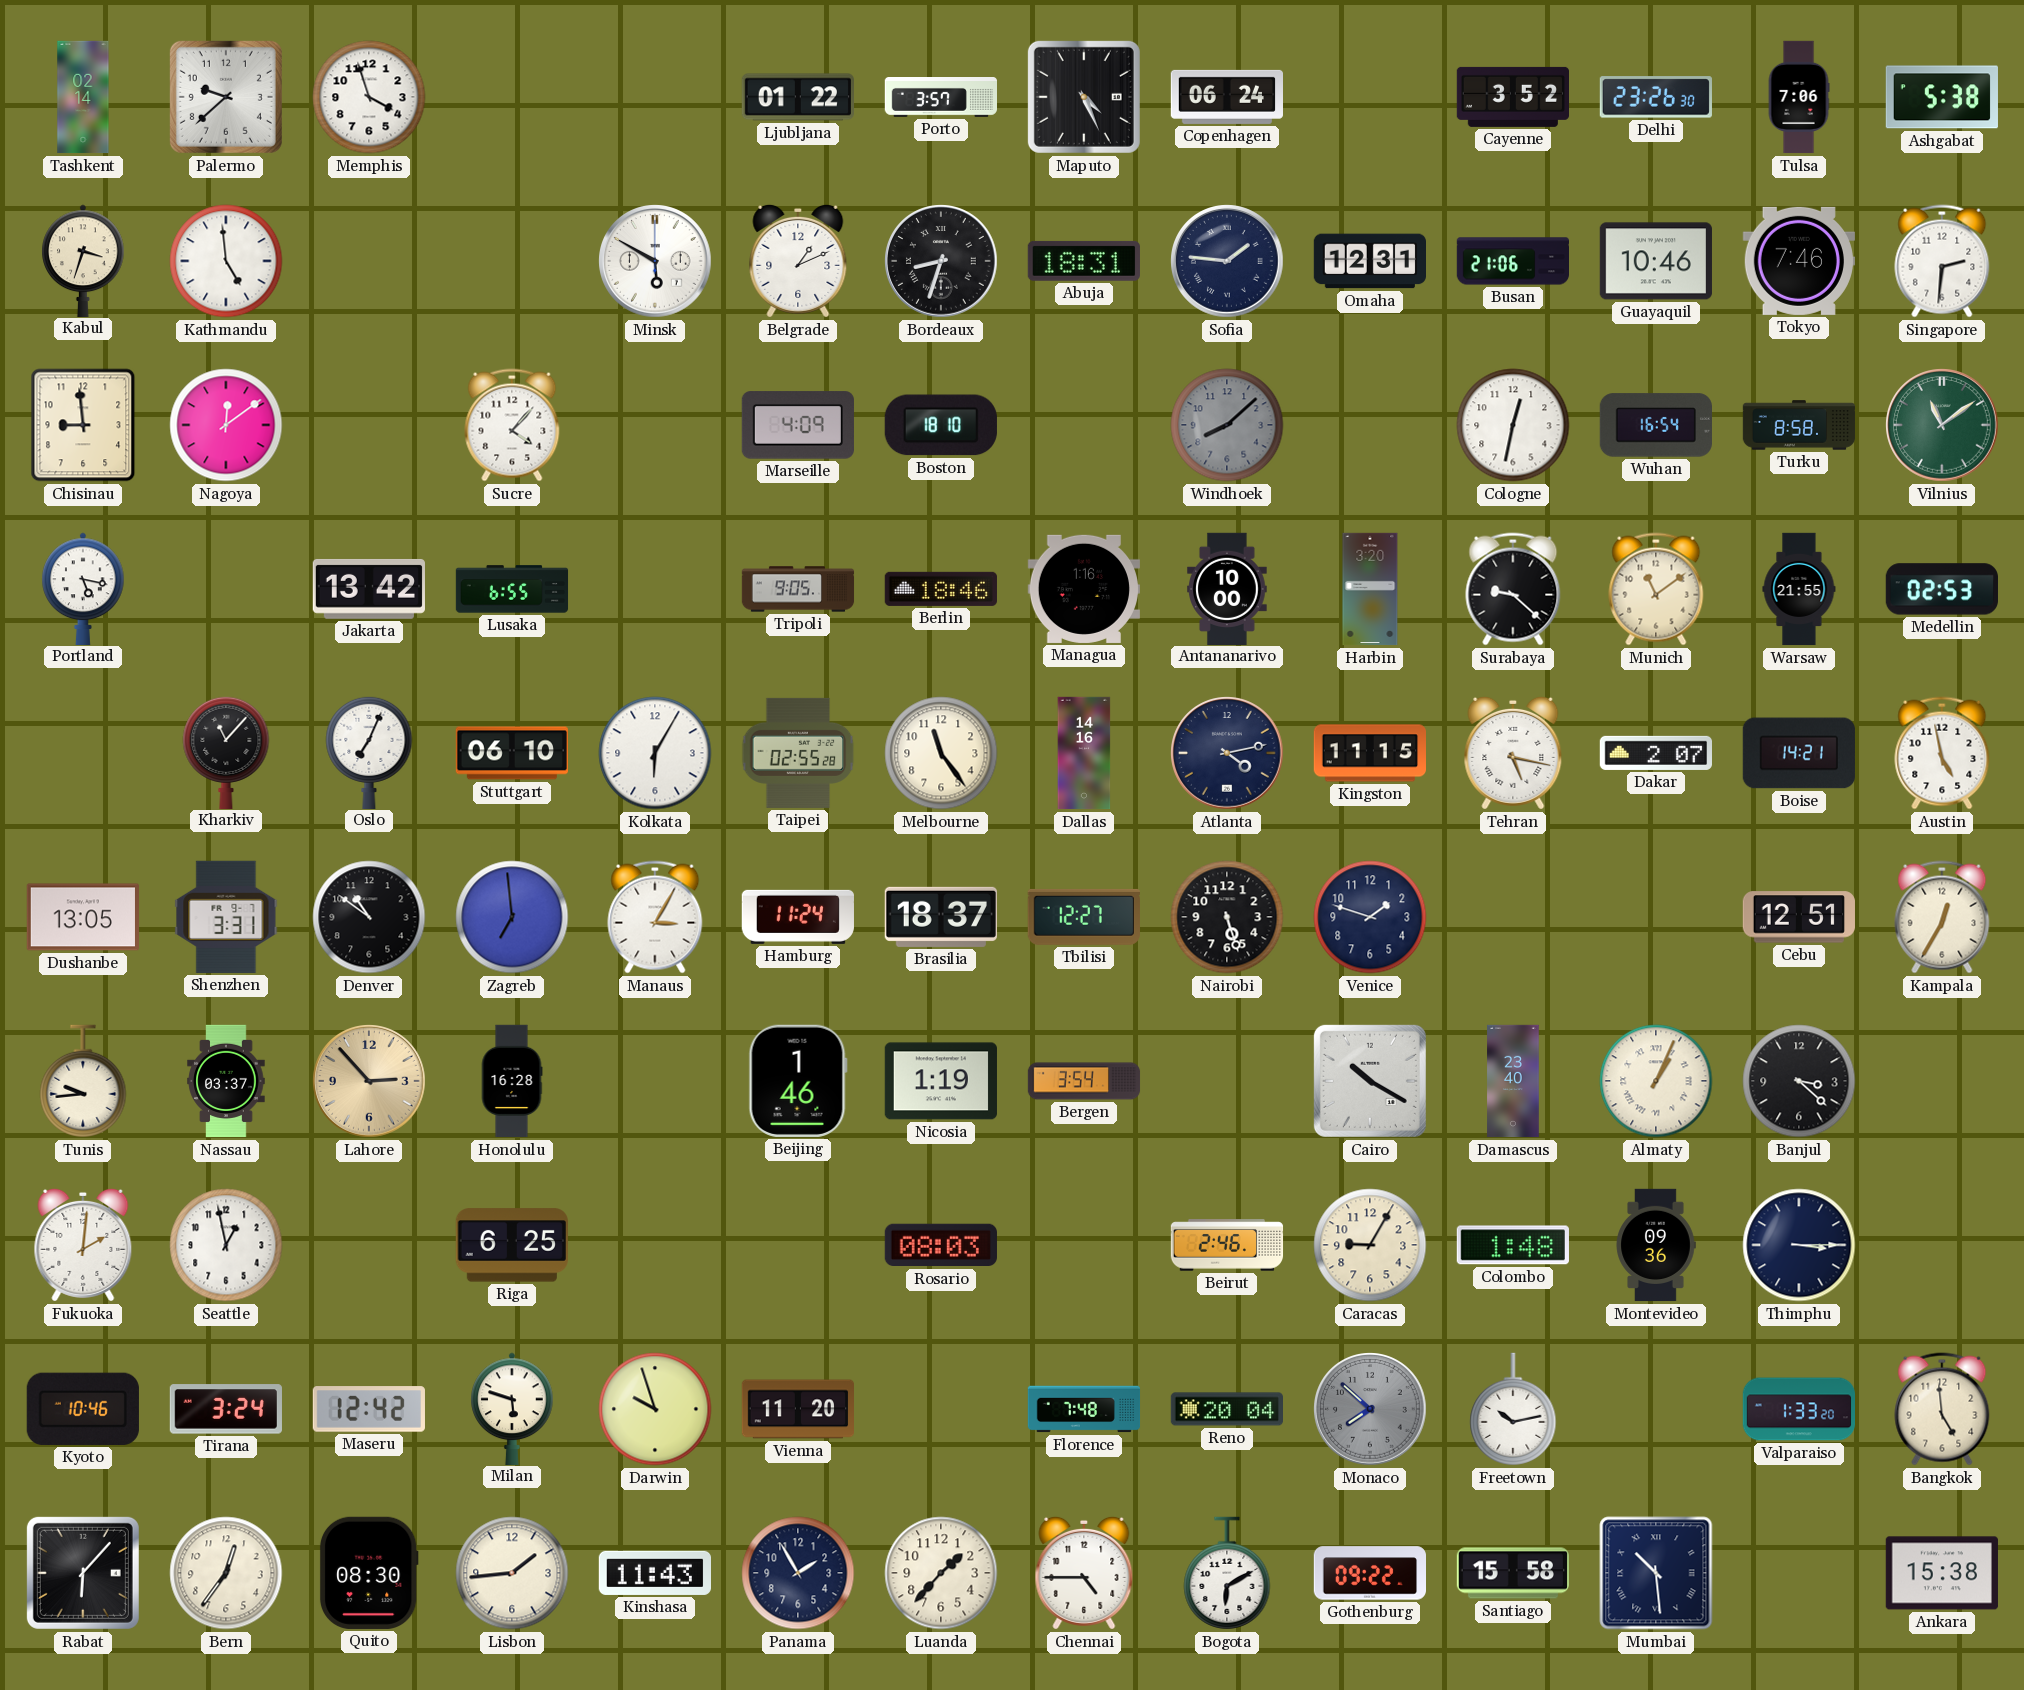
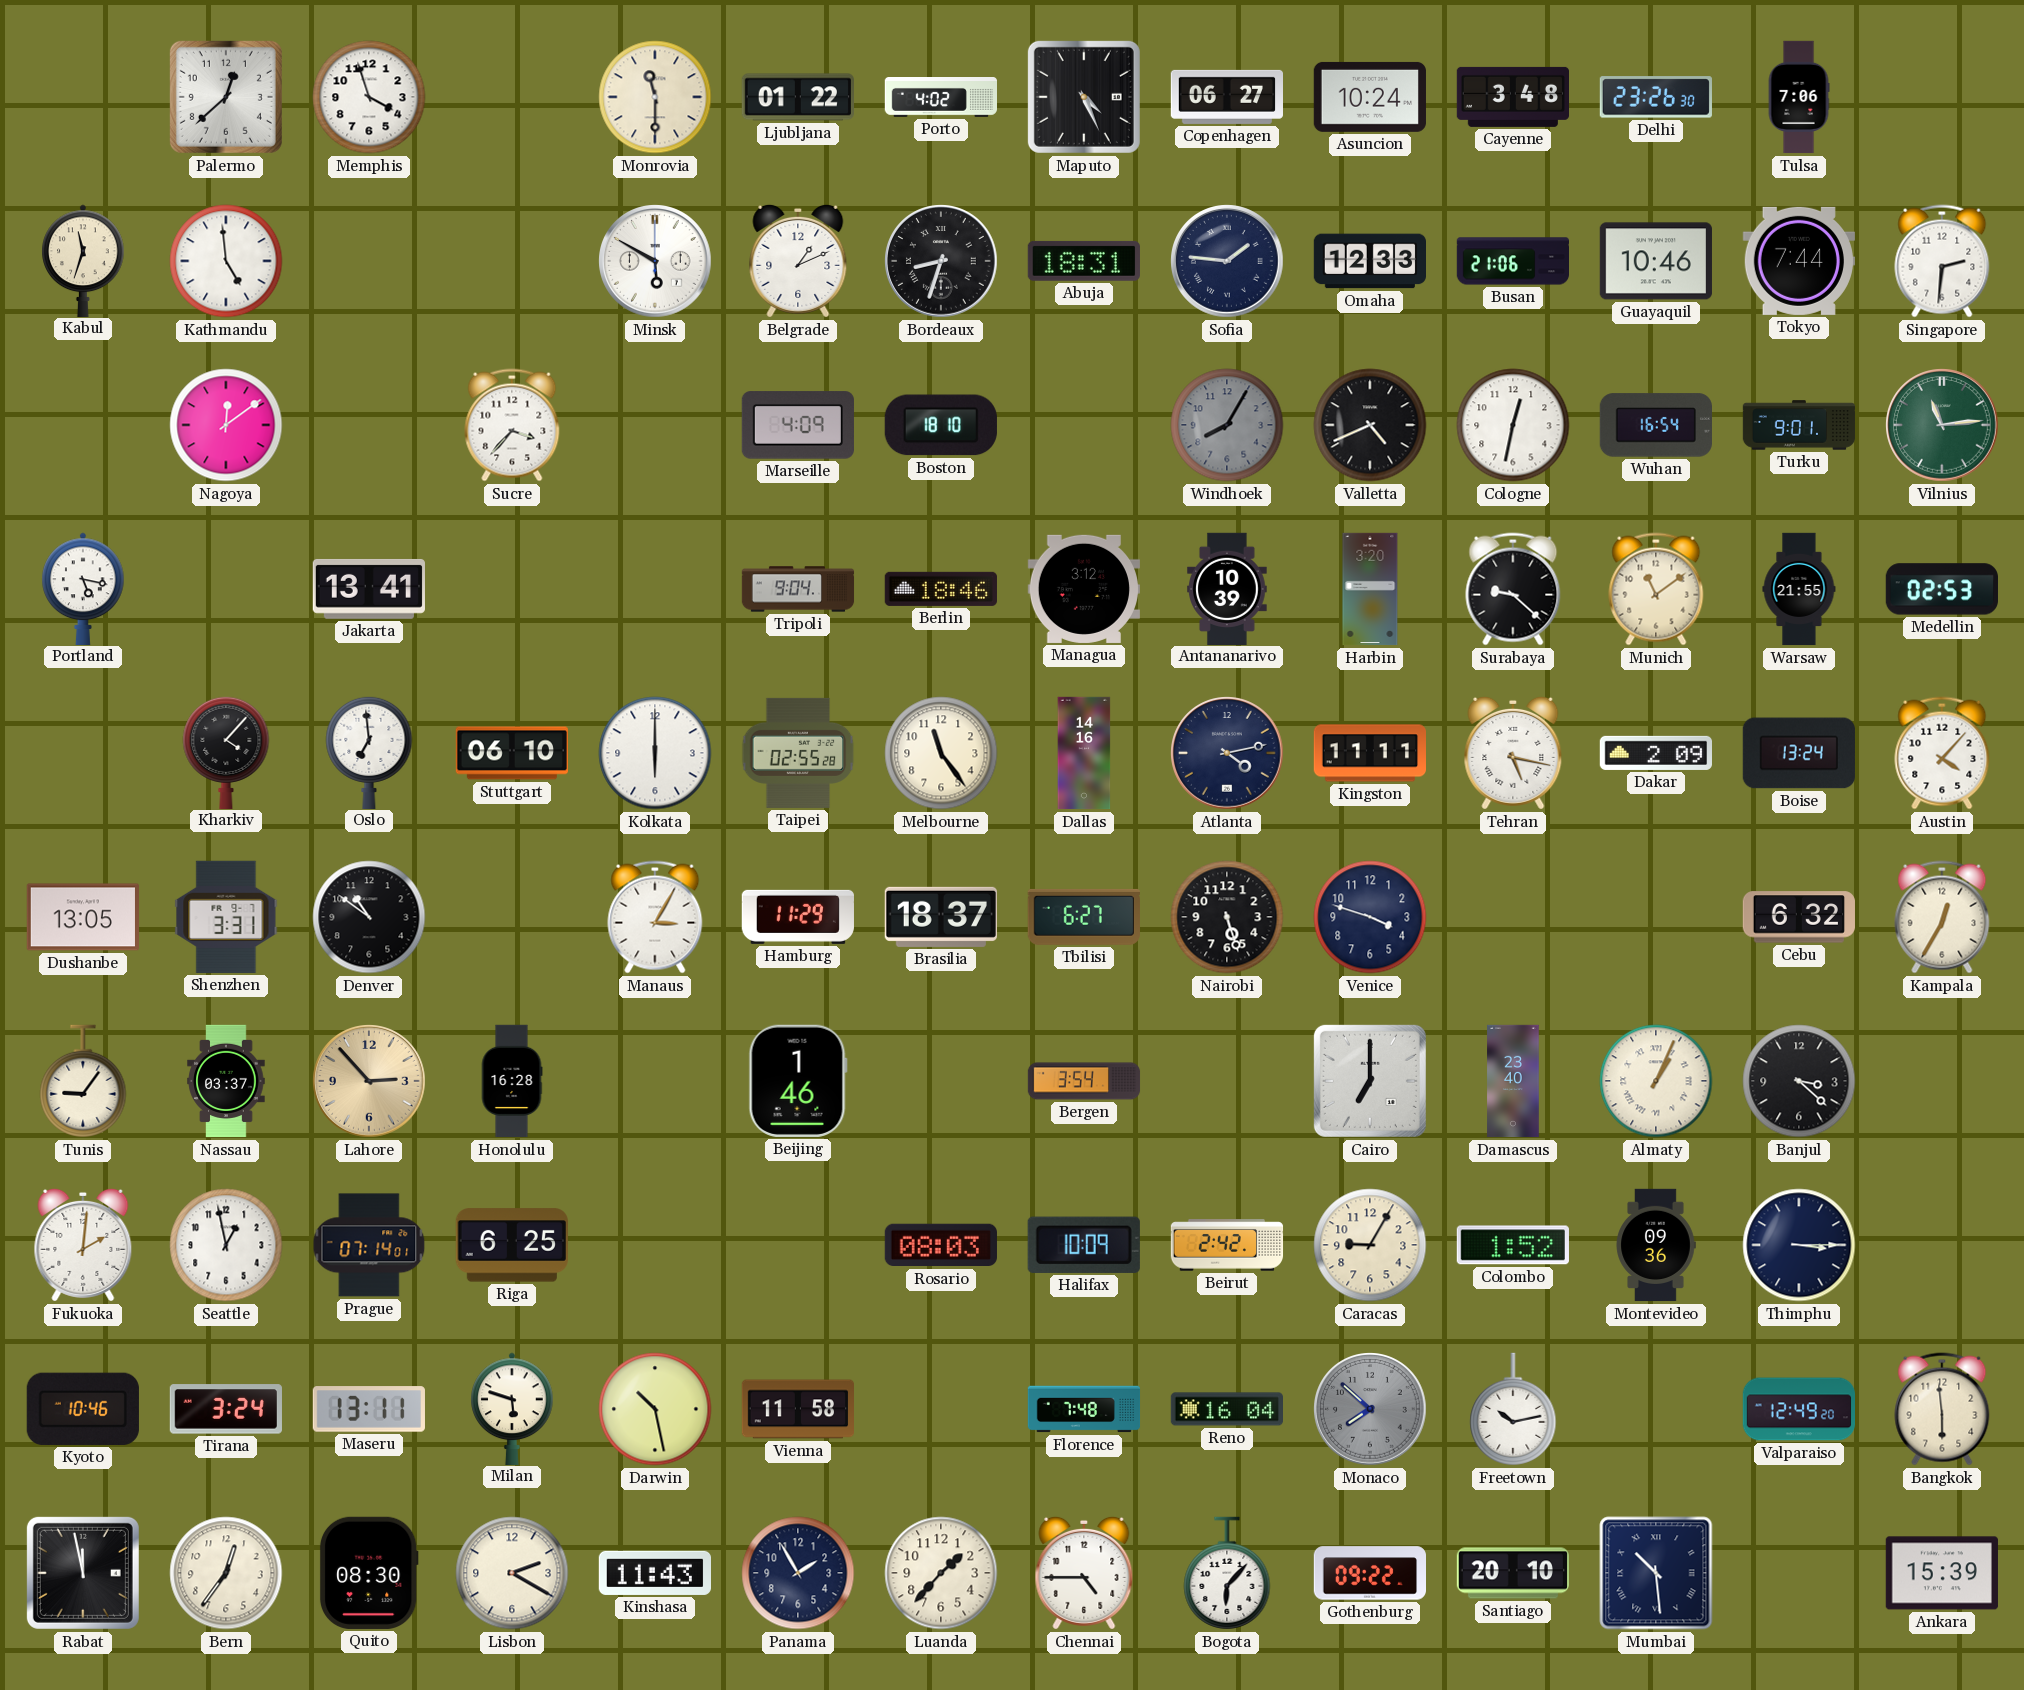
Tashkent: 02:14 -> none
Palermo: 9:38 -> 12:38
Monrovia: none -> 11:30
Porto: 3:57 -> 4:02
Copenhagen: 06:24 -> 06:27
Asuncion: none -> 10:24
Cayenne: 3:52 -> 3:48
Ashgabat: 5:38 -> none
Kabul: 3:33 -> 11:33
Omaha: 12:31 -> 12:33
Tokyo: 7:46 -> 7:44
Chisinau: 8:59 -> none
Sucre: 4:07 -> 3:37
Windhoek: 8:08 -> 8:05
Valletta: none -> 4:41
Turku: 8:58 -> 9:01
Vilnius: 11:09 -> 11:14
Jakarta: 13:42 -> 13:41
Lusaka: 6:55 -> none
Tripoli: 9:05 -> 9:04
Managua: 1:16 -> 3:12
Antananarivo: 10:00 -> 10:39
Kharkiv: 11:07 -> 4:07
Oslo: 7:04 -> 6:59
Kolkata: 6:05 -> 6:00
Kingston: 11:15 -> 11:11
Dakar: 2:07 -> 2:09
Boise: 14:21 -> 13:24
Austin: 4:58 -> 4:07
Zagreb: 6:59 -> none
Hamburg: 11:24 -> 11:29
Tbilisi: 12:27 -> 6:27
Venice: 1:48 -> 3:48
Cebu: 12:51 -> 6:32
Tunis: 9:44 -> 9:06
Nicosia: 1:19 -> none
Cairo: 10:20 -> 7:00
Prague: none -> 07:14
Halifax: none -> 10:09
Beirut: 2:46 -> 2:42
Colombo: 1:48 -> 1:52
Maseru: 12:42 -> 13:11
Darwin: 9:57 -> 10:28
Vienna: 11:20 -> 11:58
Reno: 20:04 -> 16:04
Valparaiso: 1:33 -> 12:49
Bangkok: 4:59 -> 5:59
Rabat: 6:07 -> 11:58
Lisbon: 1:44 -> 2:20
Bogota: 6:10 -> 6:07
Santiago: 15:58 -> 20:10
Ankara: 15:38 -> 15:39
